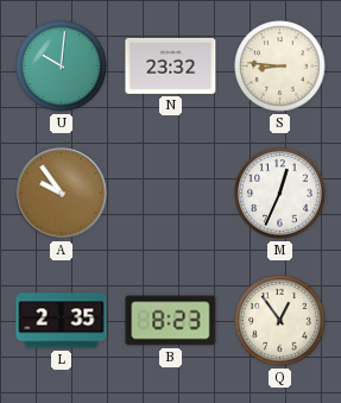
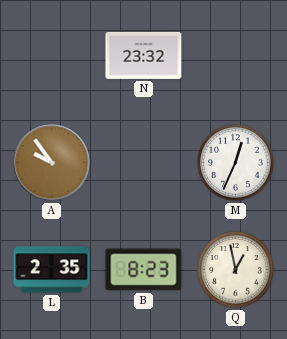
U: 10:01 -> none
S: 8:46 -> none
Q: 12:54 -> 12:58
